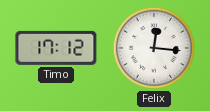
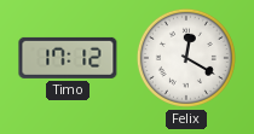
Felix: 12:16 -> 12:20
